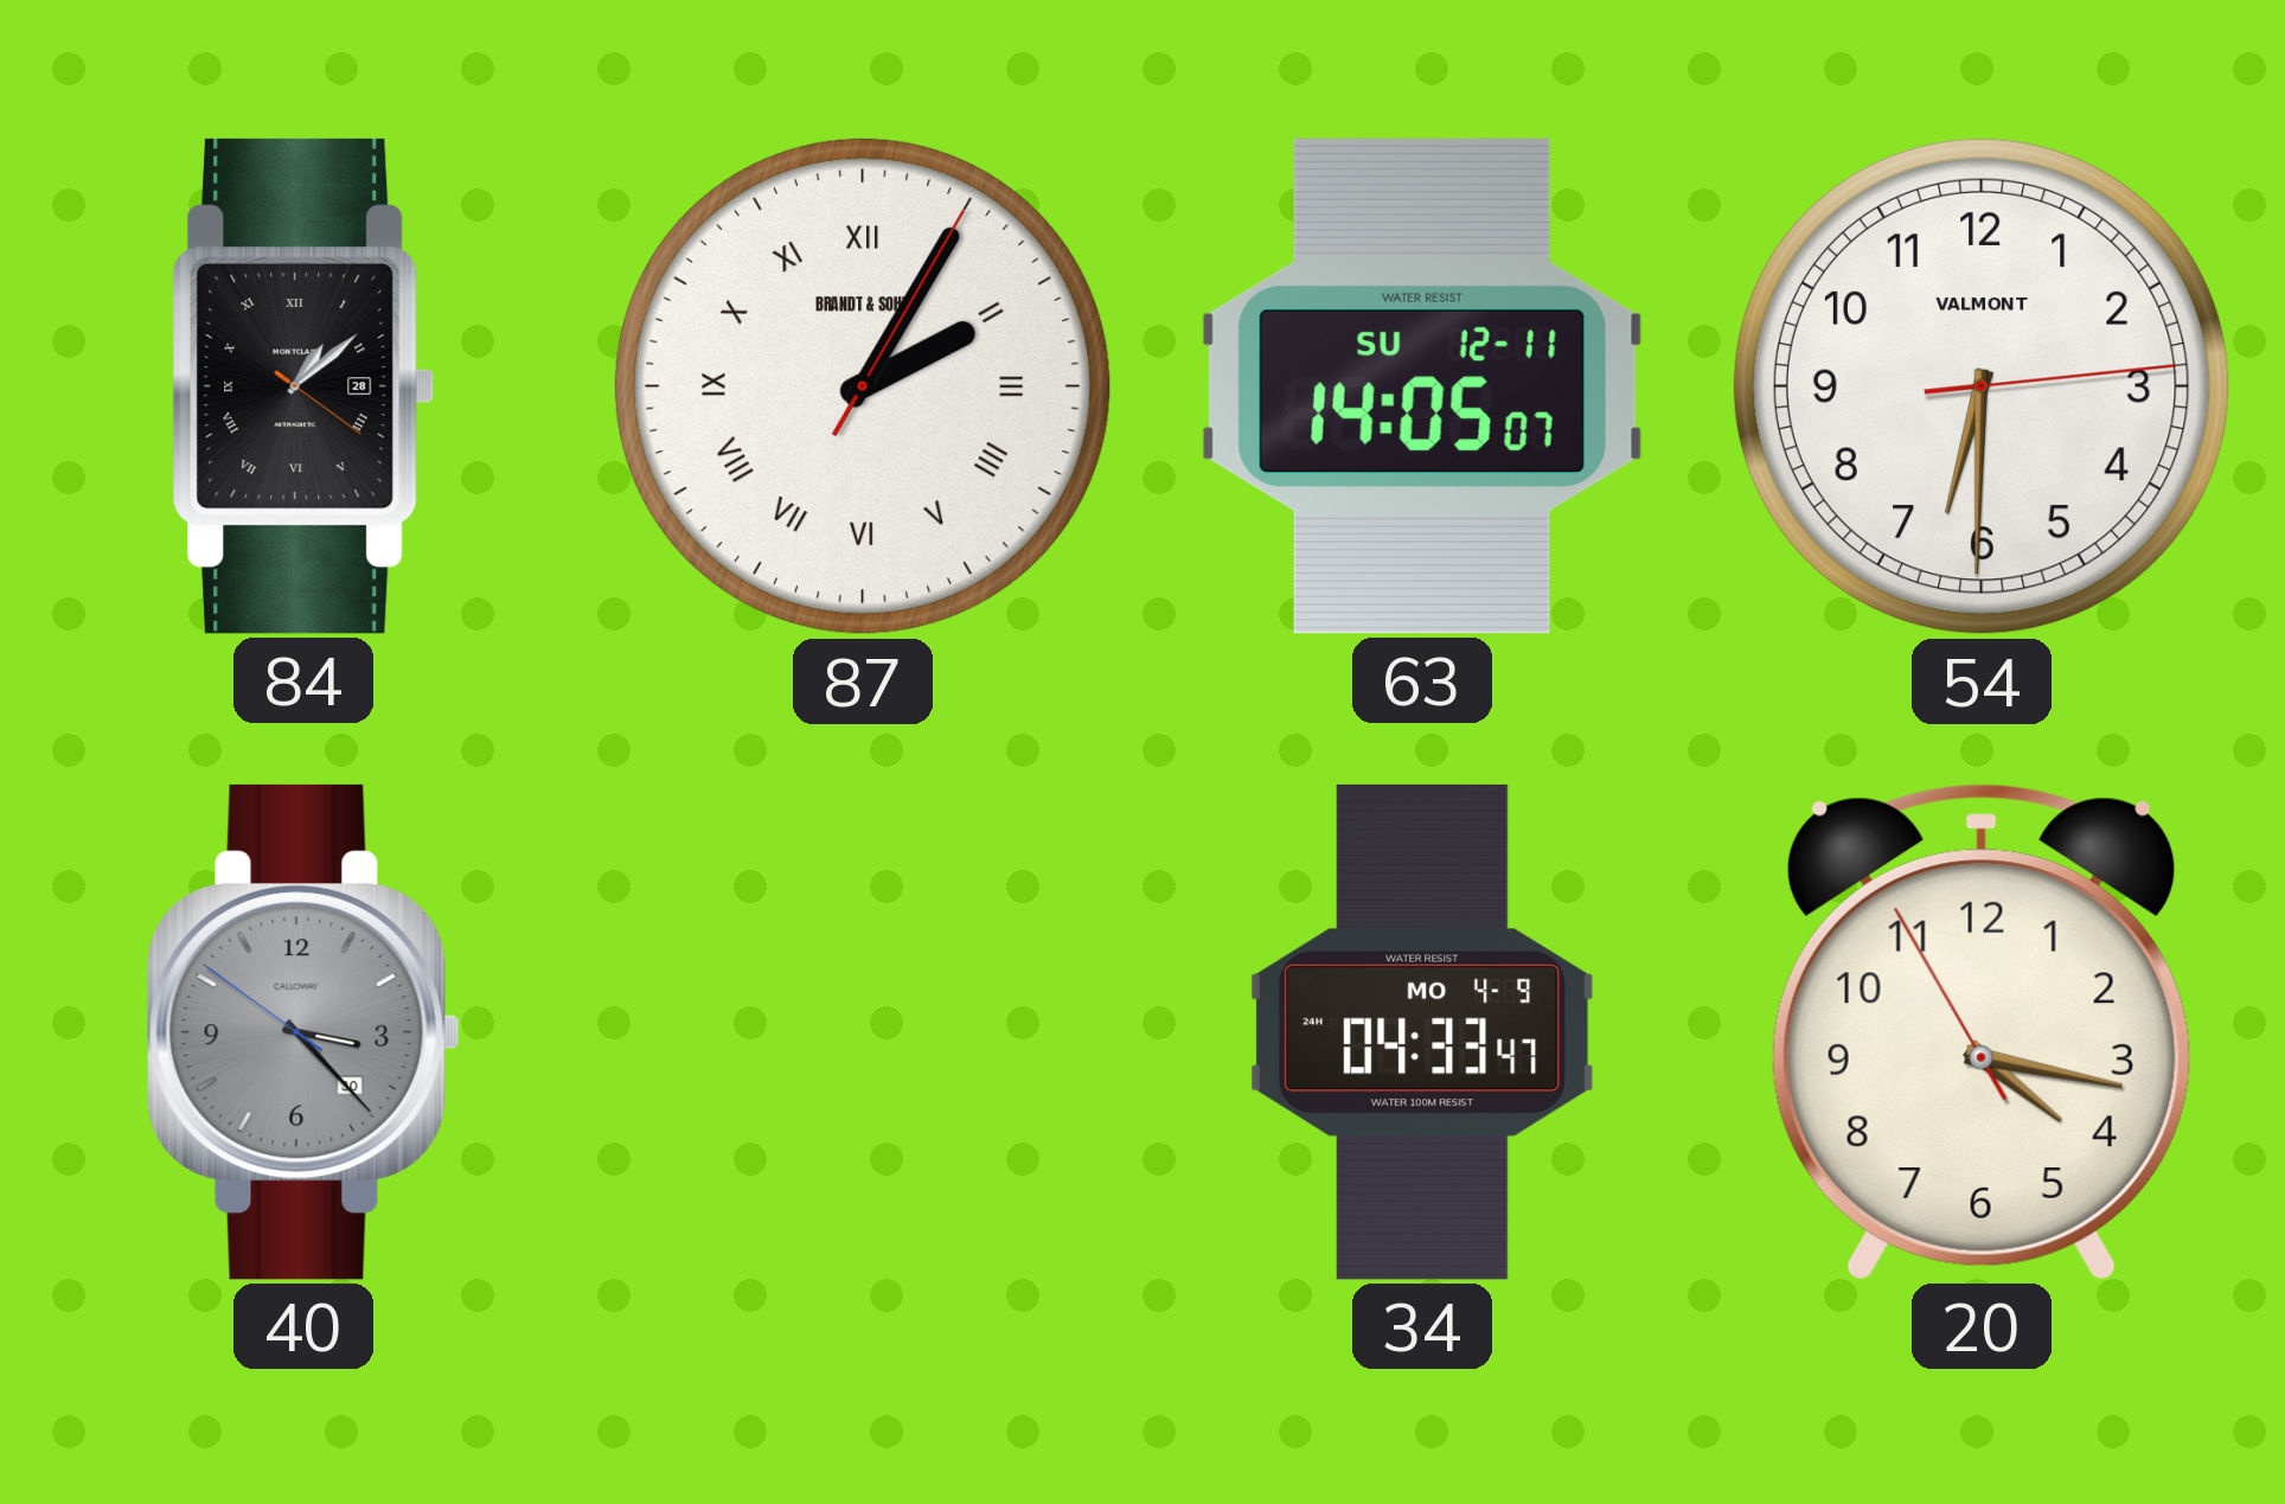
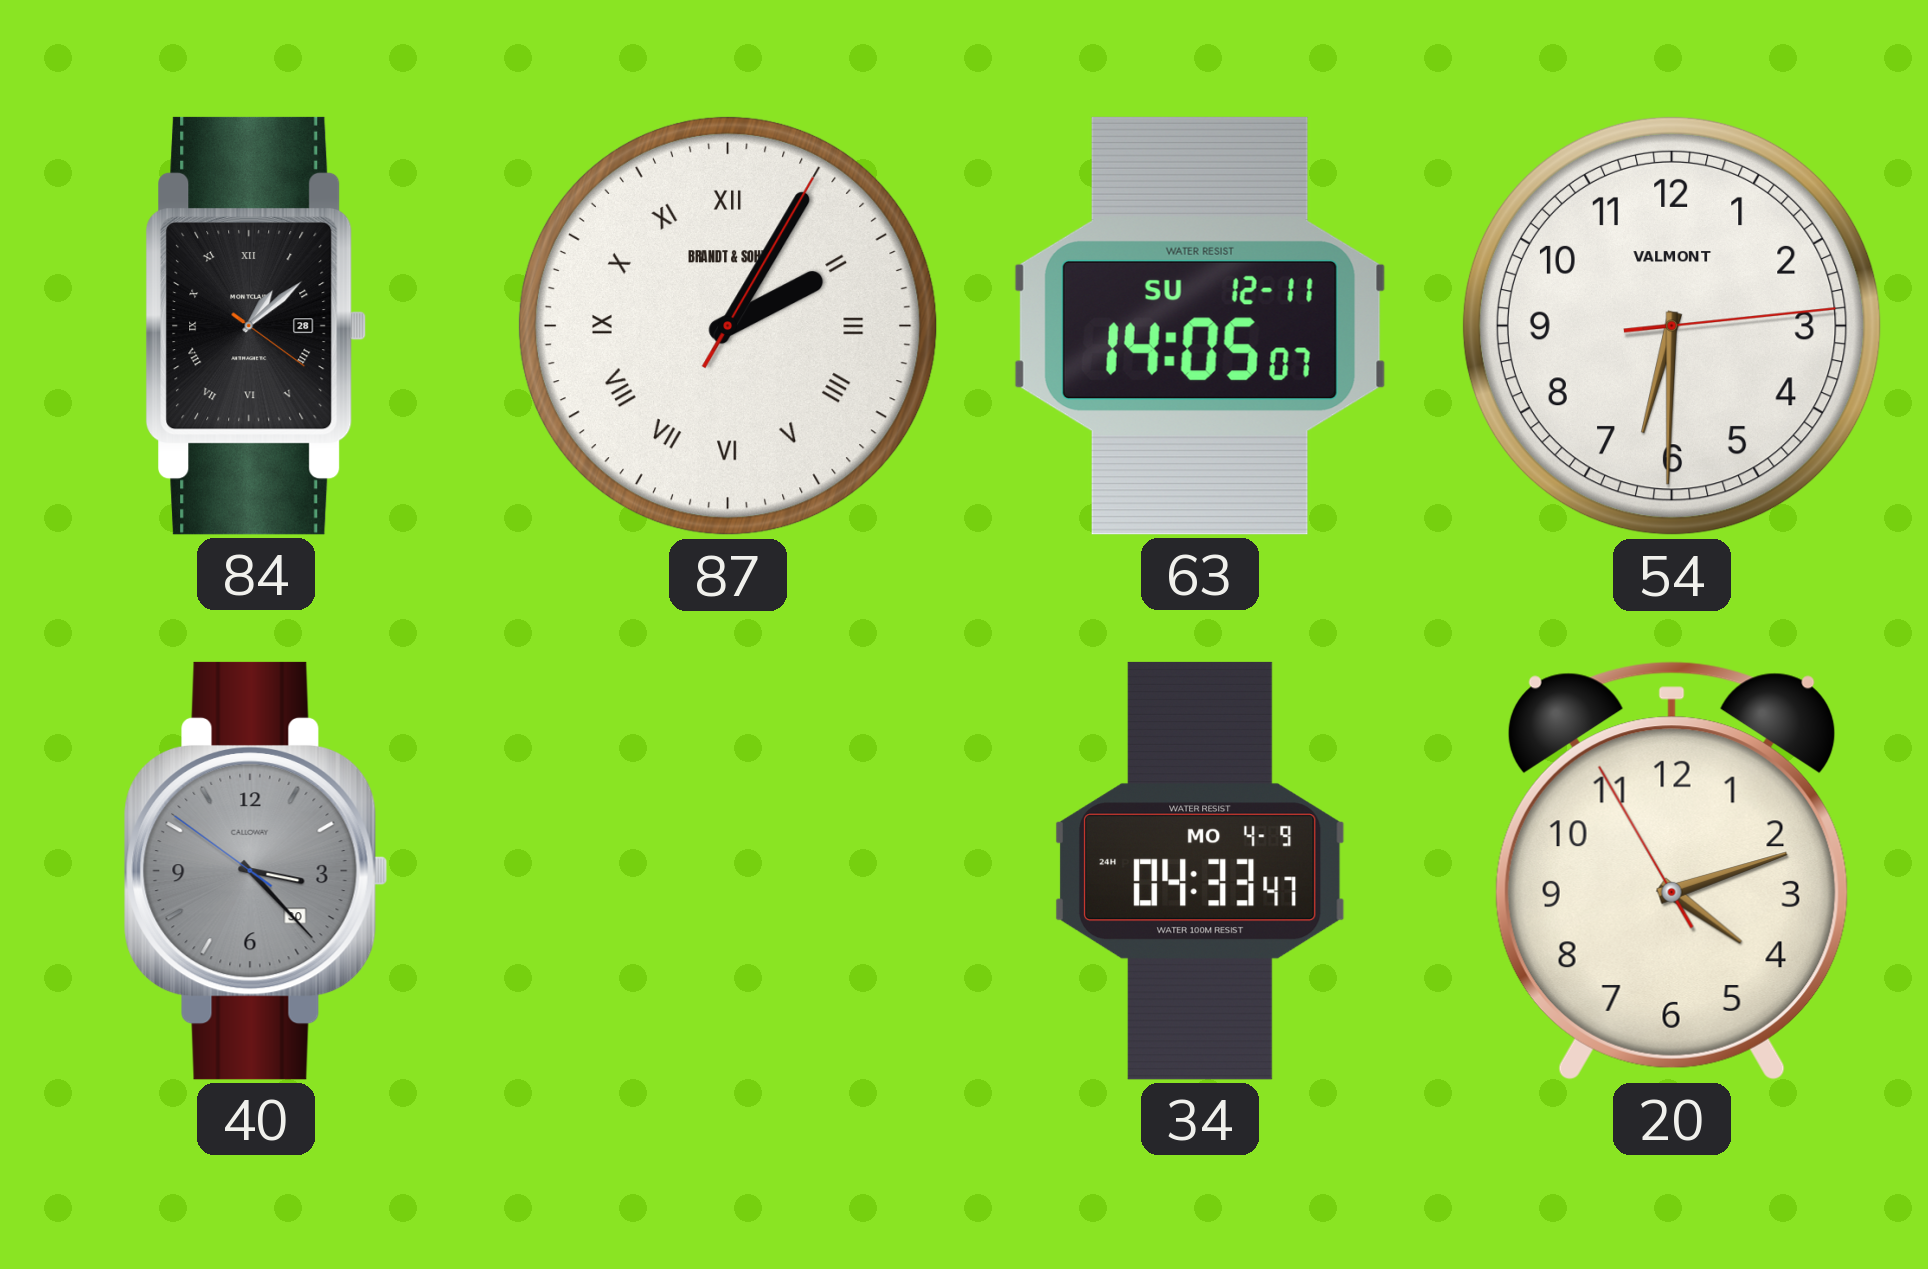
20: 4:16 -> 4:11
